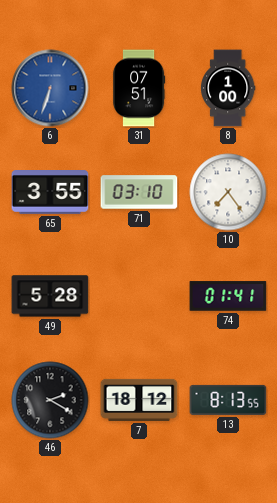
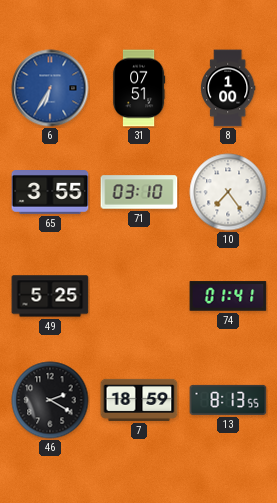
6: 6:33 -> 6:35
49: 5:28 -> 5:25
7: 18:12 -> 18:59
